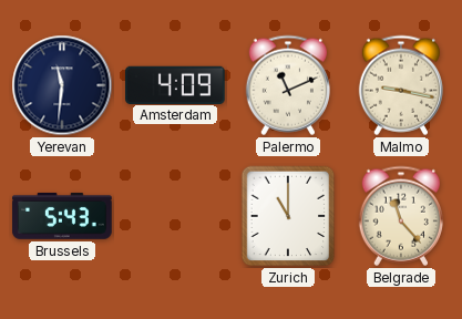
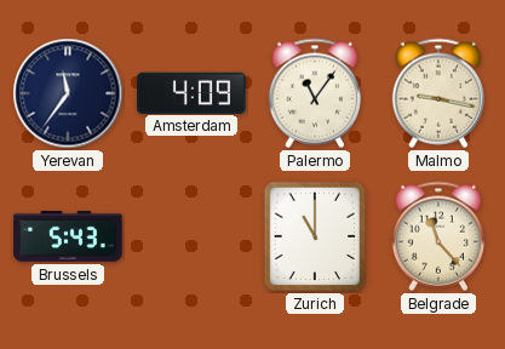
Yerevan: 11:31 -> 11:36
Palermo: 11:11 -> 11:06
